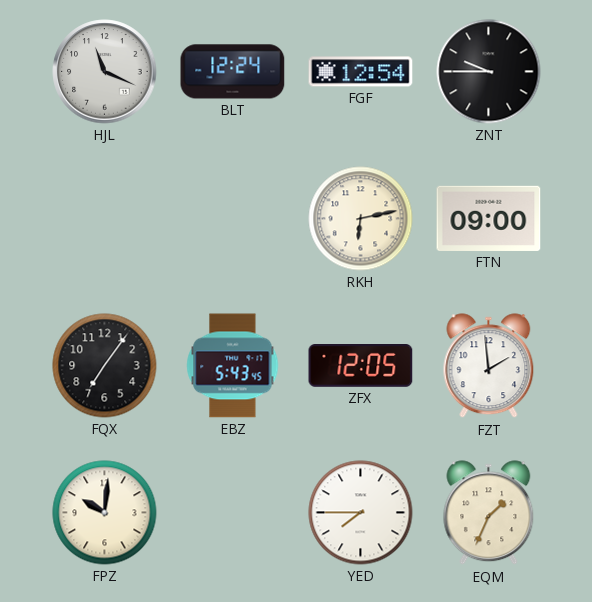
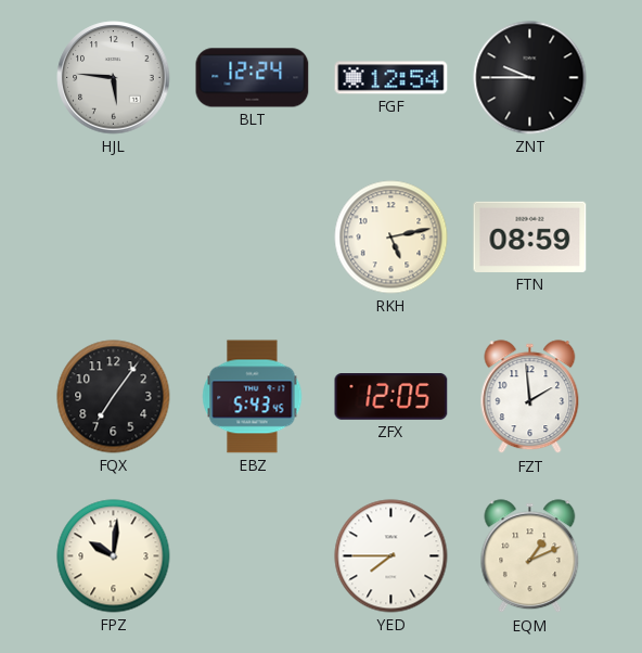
HJL: 11:19 -> 5:46
RKH: 6:13 -> 5:13
FTN: 09:00 -> 08:59
EQM: 1:34 -> 1:11
